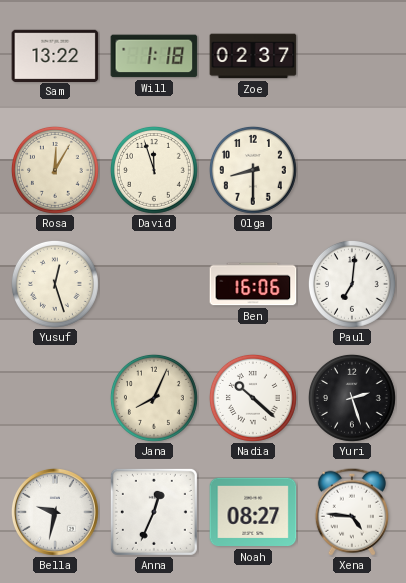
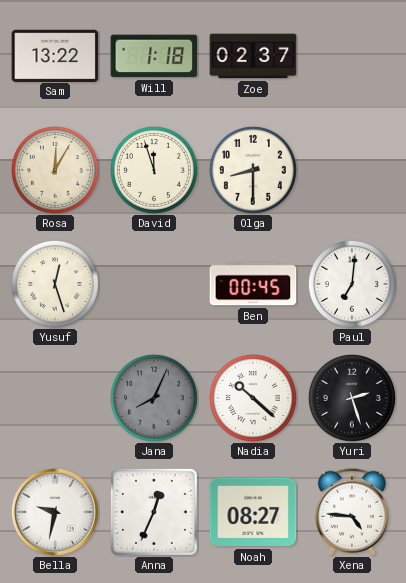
Ben: 16:06 -> 00:45
Jana dial: cream -> grey
